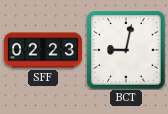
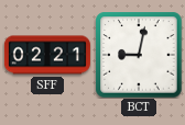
SFF: 02:23 -> 02:21
